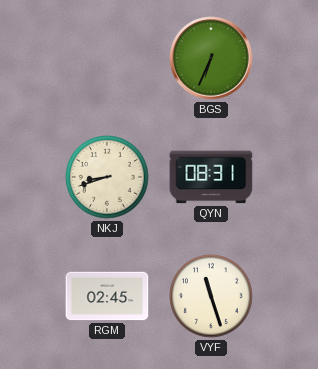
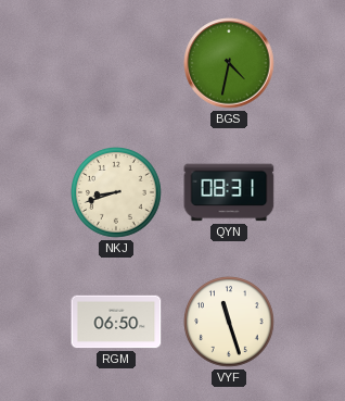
BGS: 6:34 -> 4:32
RGM: 02:45 -> 06:50
